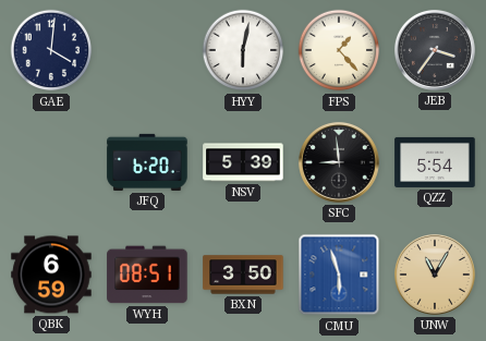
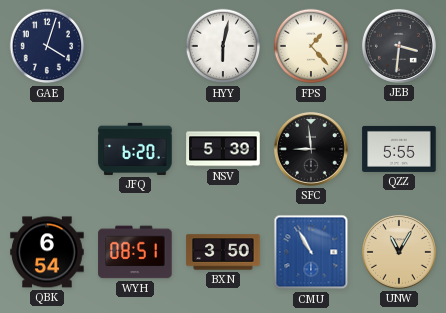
GAE: 4:01 -> 4:03
JEB: 3:36 -> 3:31
QZZ: 5:54 -> 5:55
QBK: 6:59 -> 6:54
CMU: 5:57 -> 10:55
